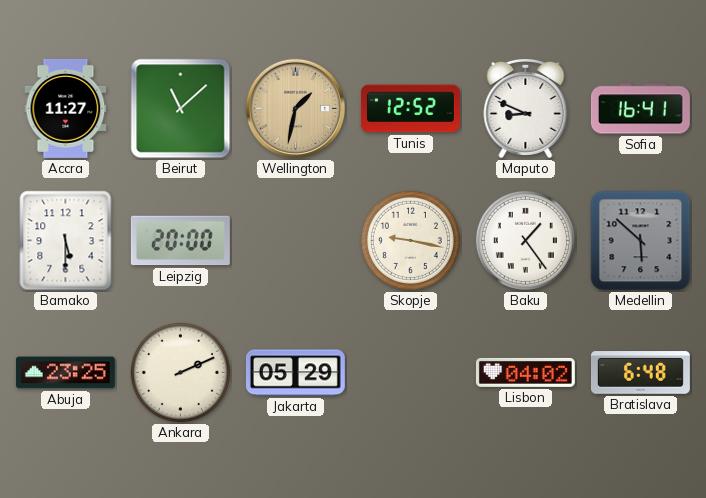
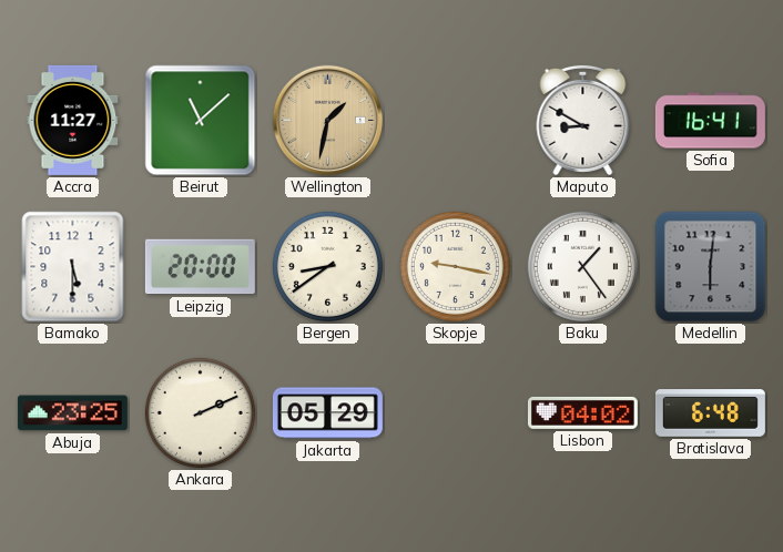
Tunis: 12:52 -> none
Maputo: 8:49 -> 8:50
Bergen: none -> 8:39
Medellin: 5:52 -> 6:01
